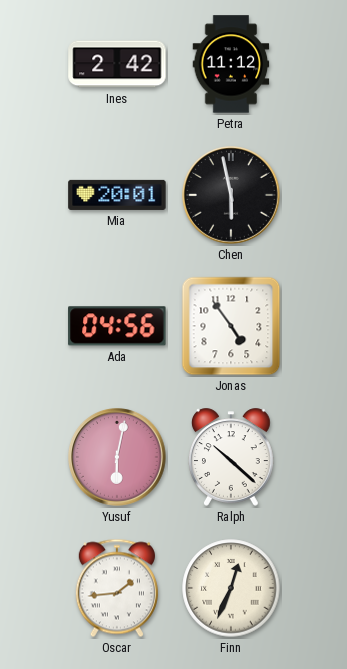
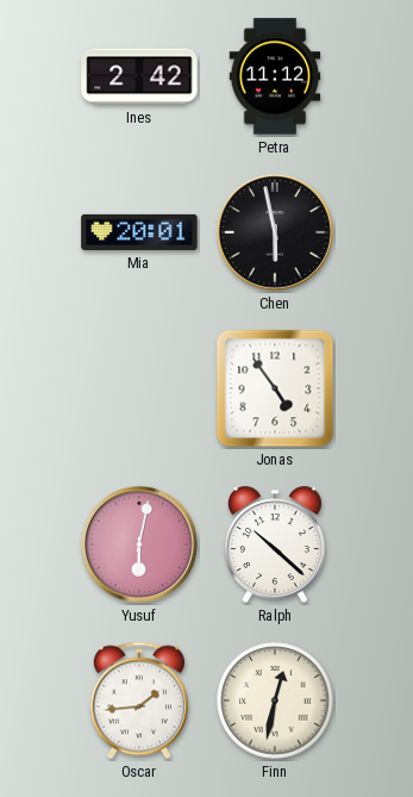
Ada: 04:56 -> none
Finn: 12:34 -> 12:32
